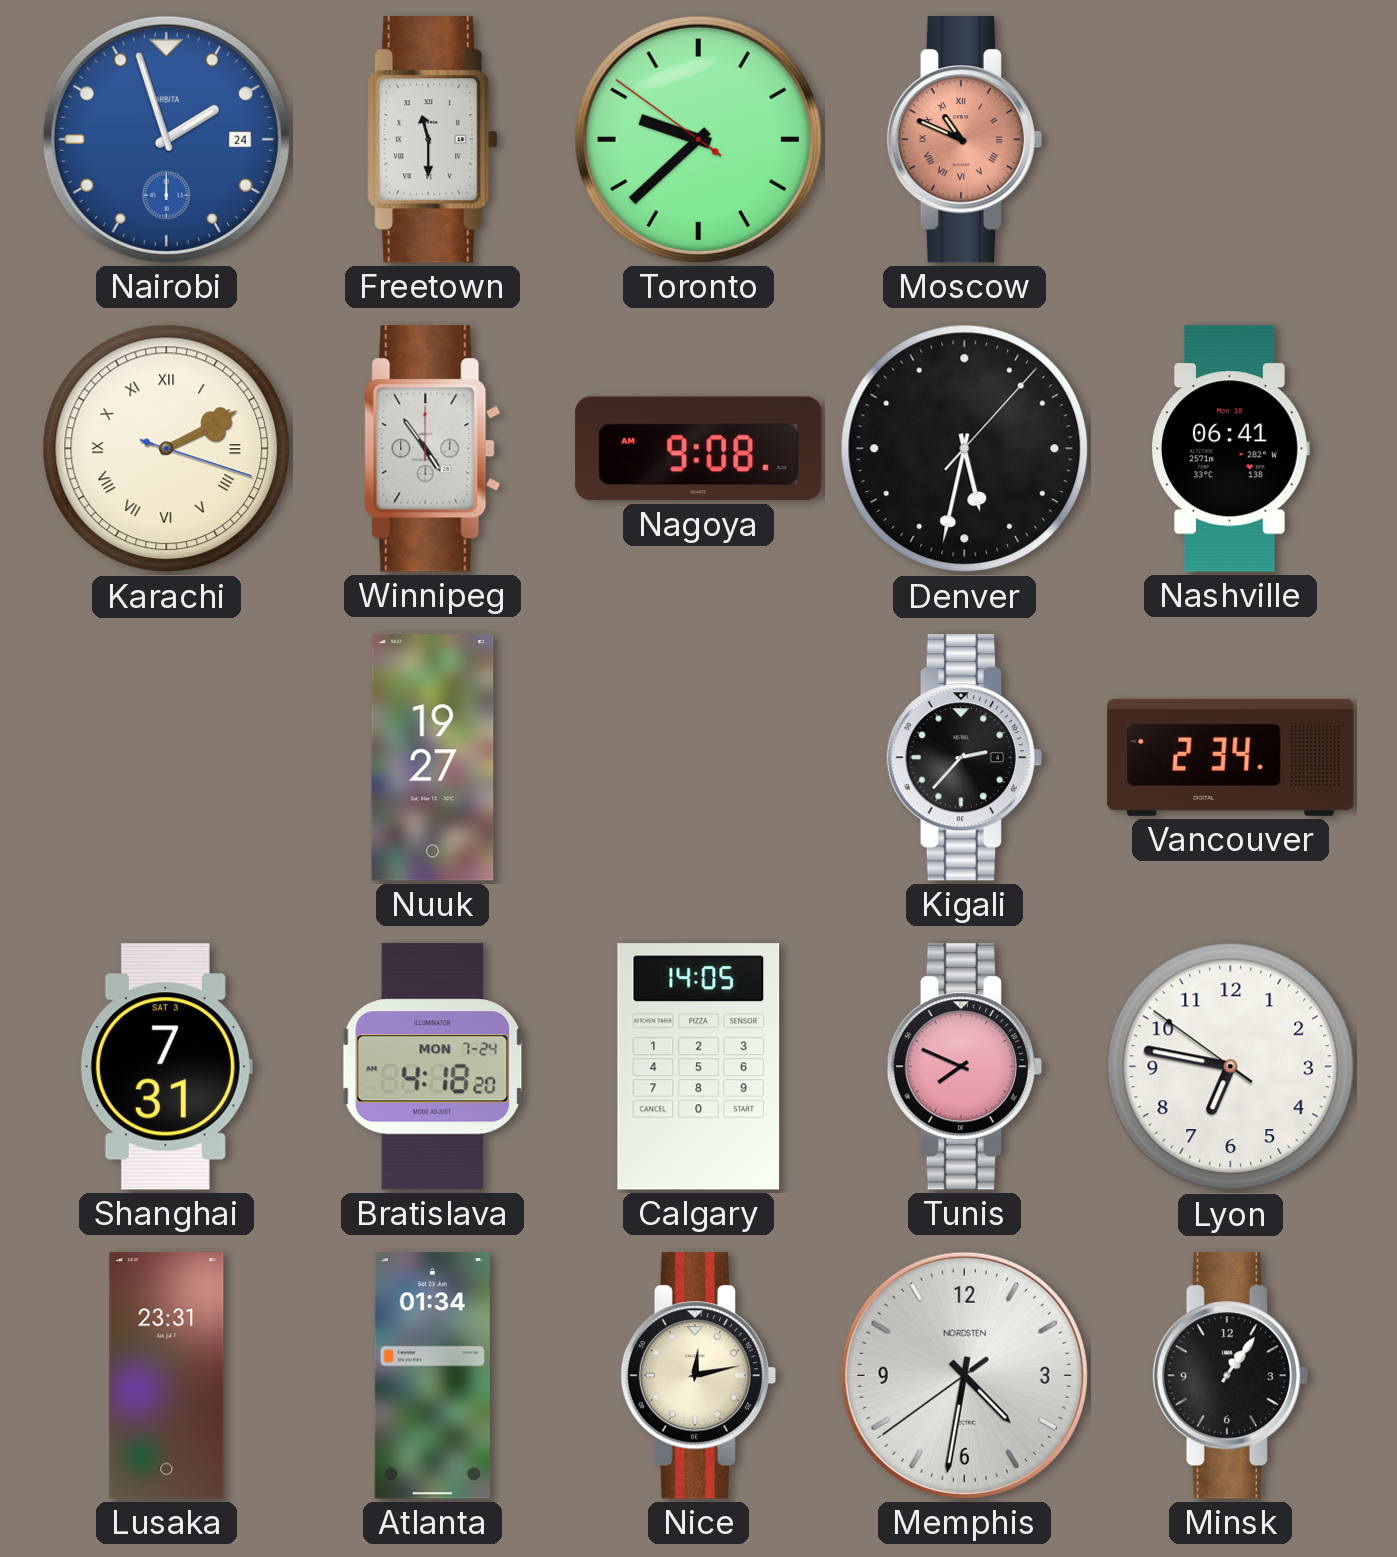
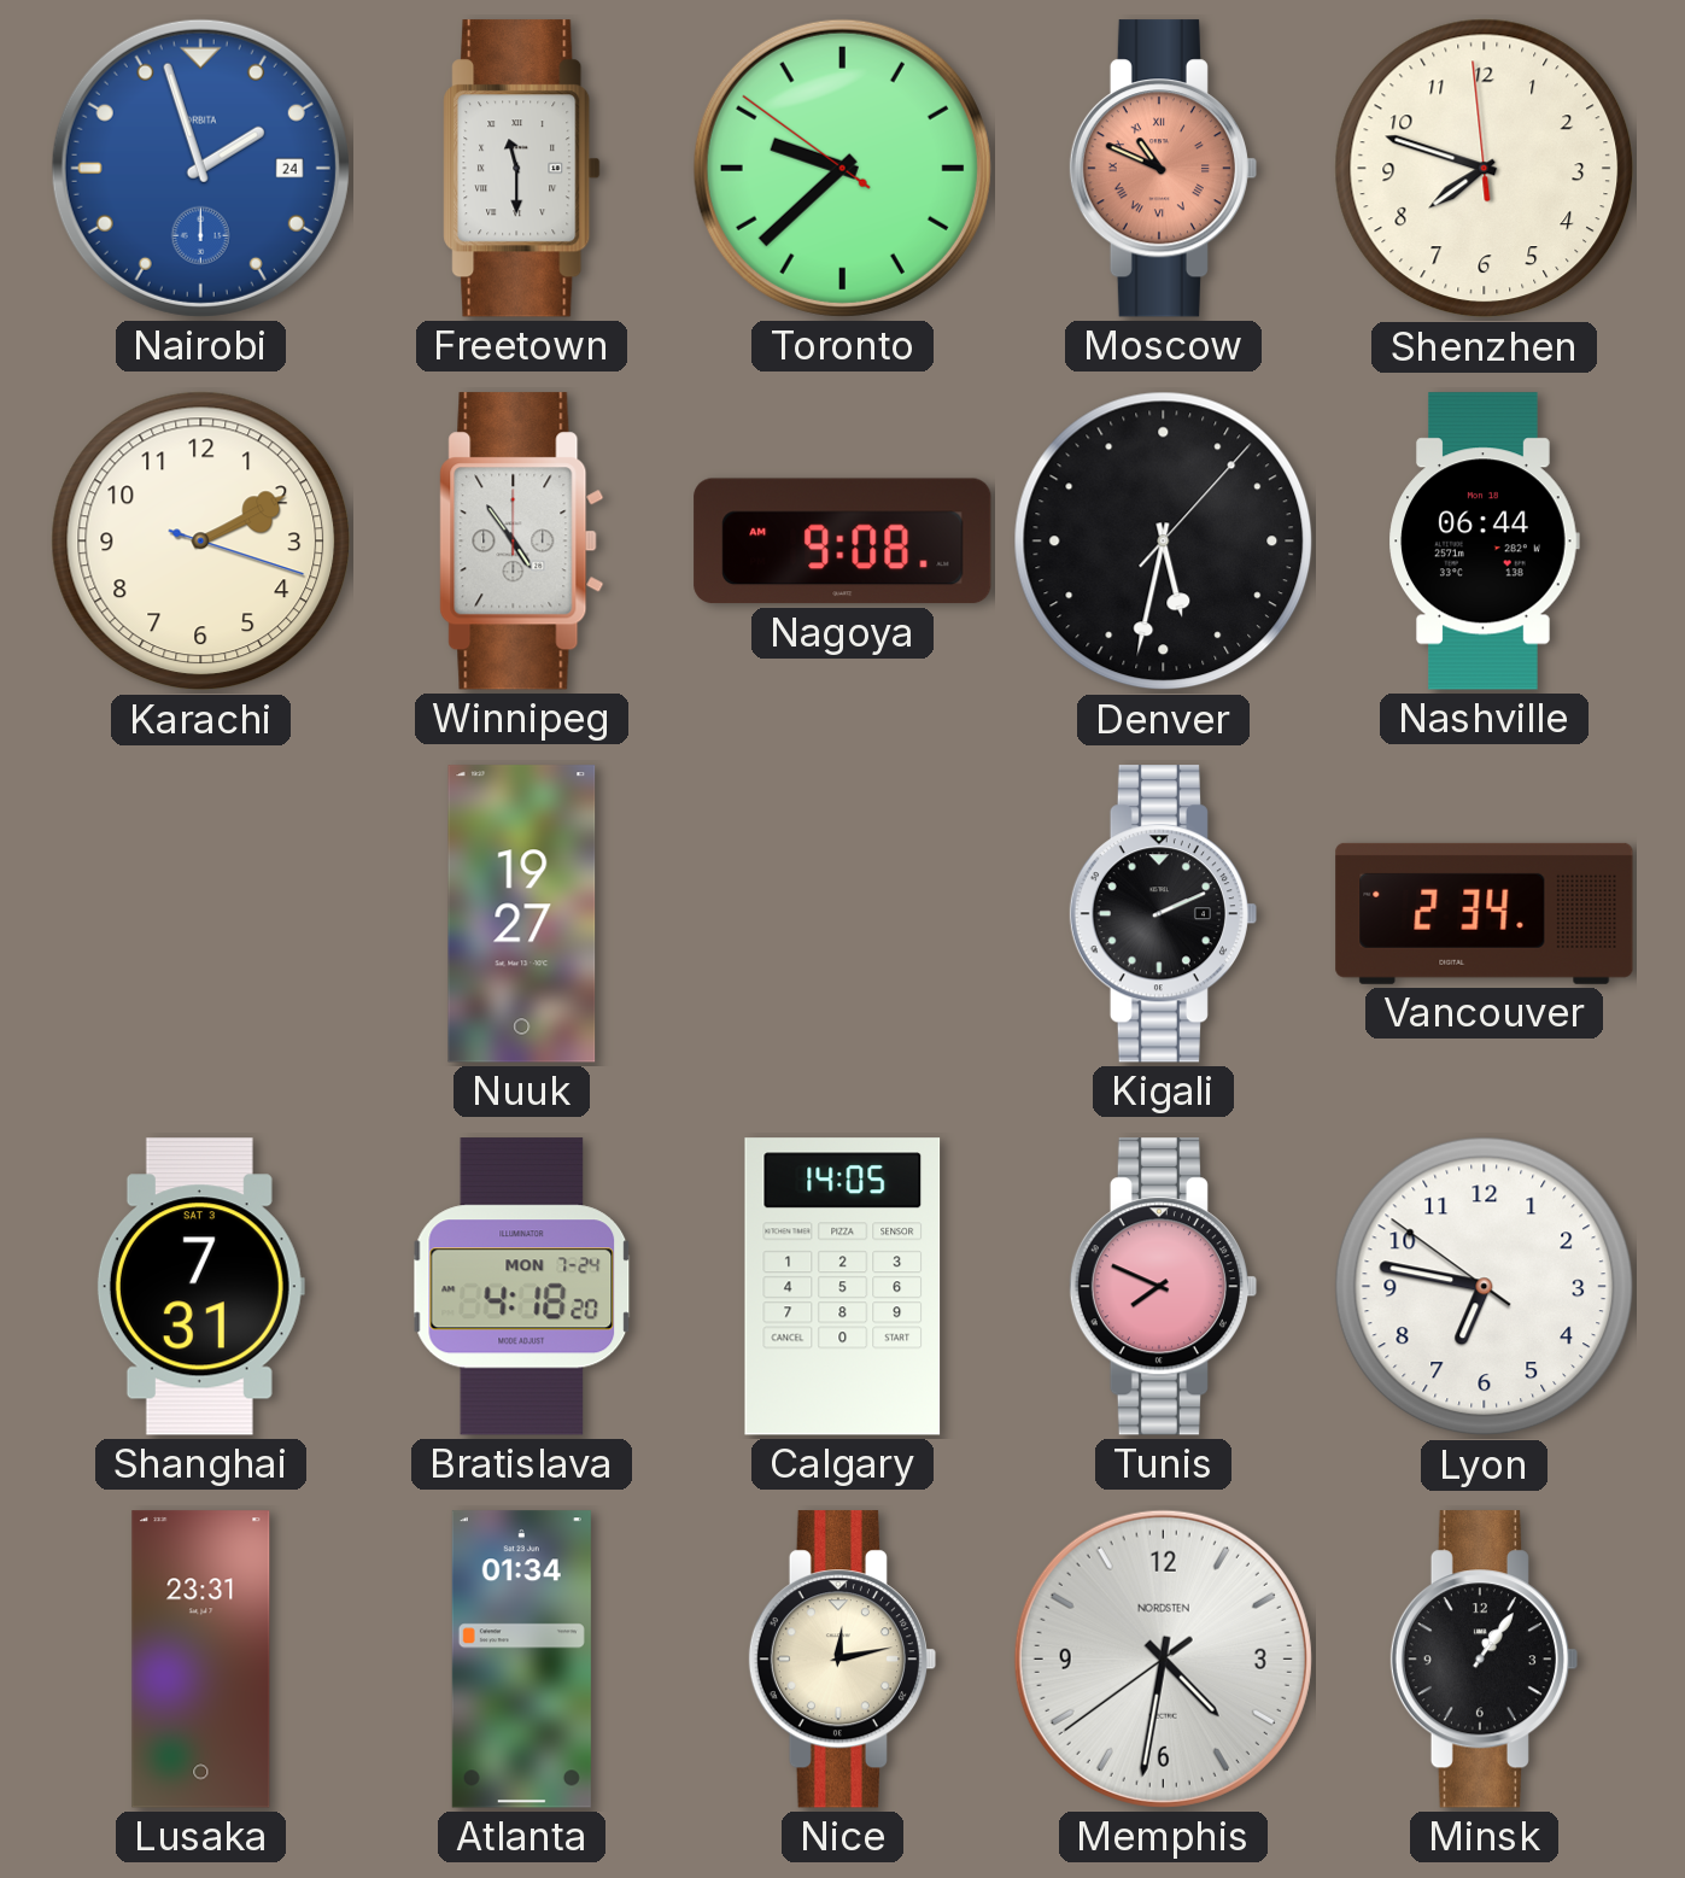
Shenzhen: none -> 7:47
Karachi numerals: Roman -> Arabic
Nashville: 06:41 -> 06:44
Kigali: 2:37 -> 2:11
